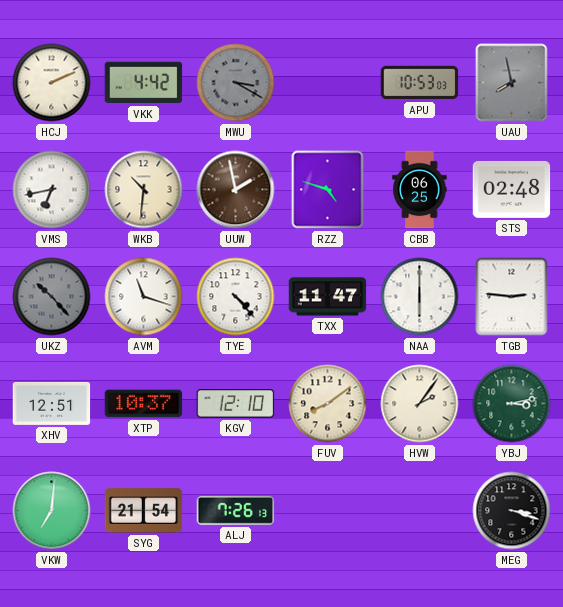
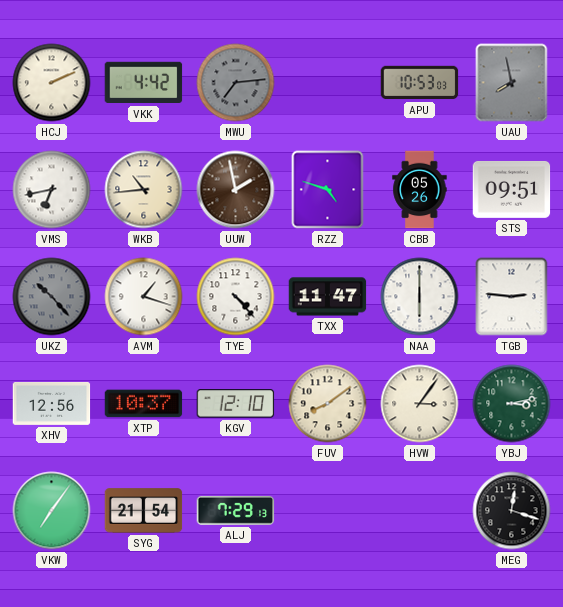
MWU: 3:20 -> 7:14
WKB: 10:31 -> 10:44
CBB: 06:25 -> 05:26
STS: 02:48 -> 09:51
AVM: 11:18 -> 1:18
XHV: 12:51 -> 12:56
HVW: 2:06 -> 3:06
VKW: 7:01 -> 7:06
ALJ: 7:26 -> 7:29
MEG: 3:18 -> 12:18
